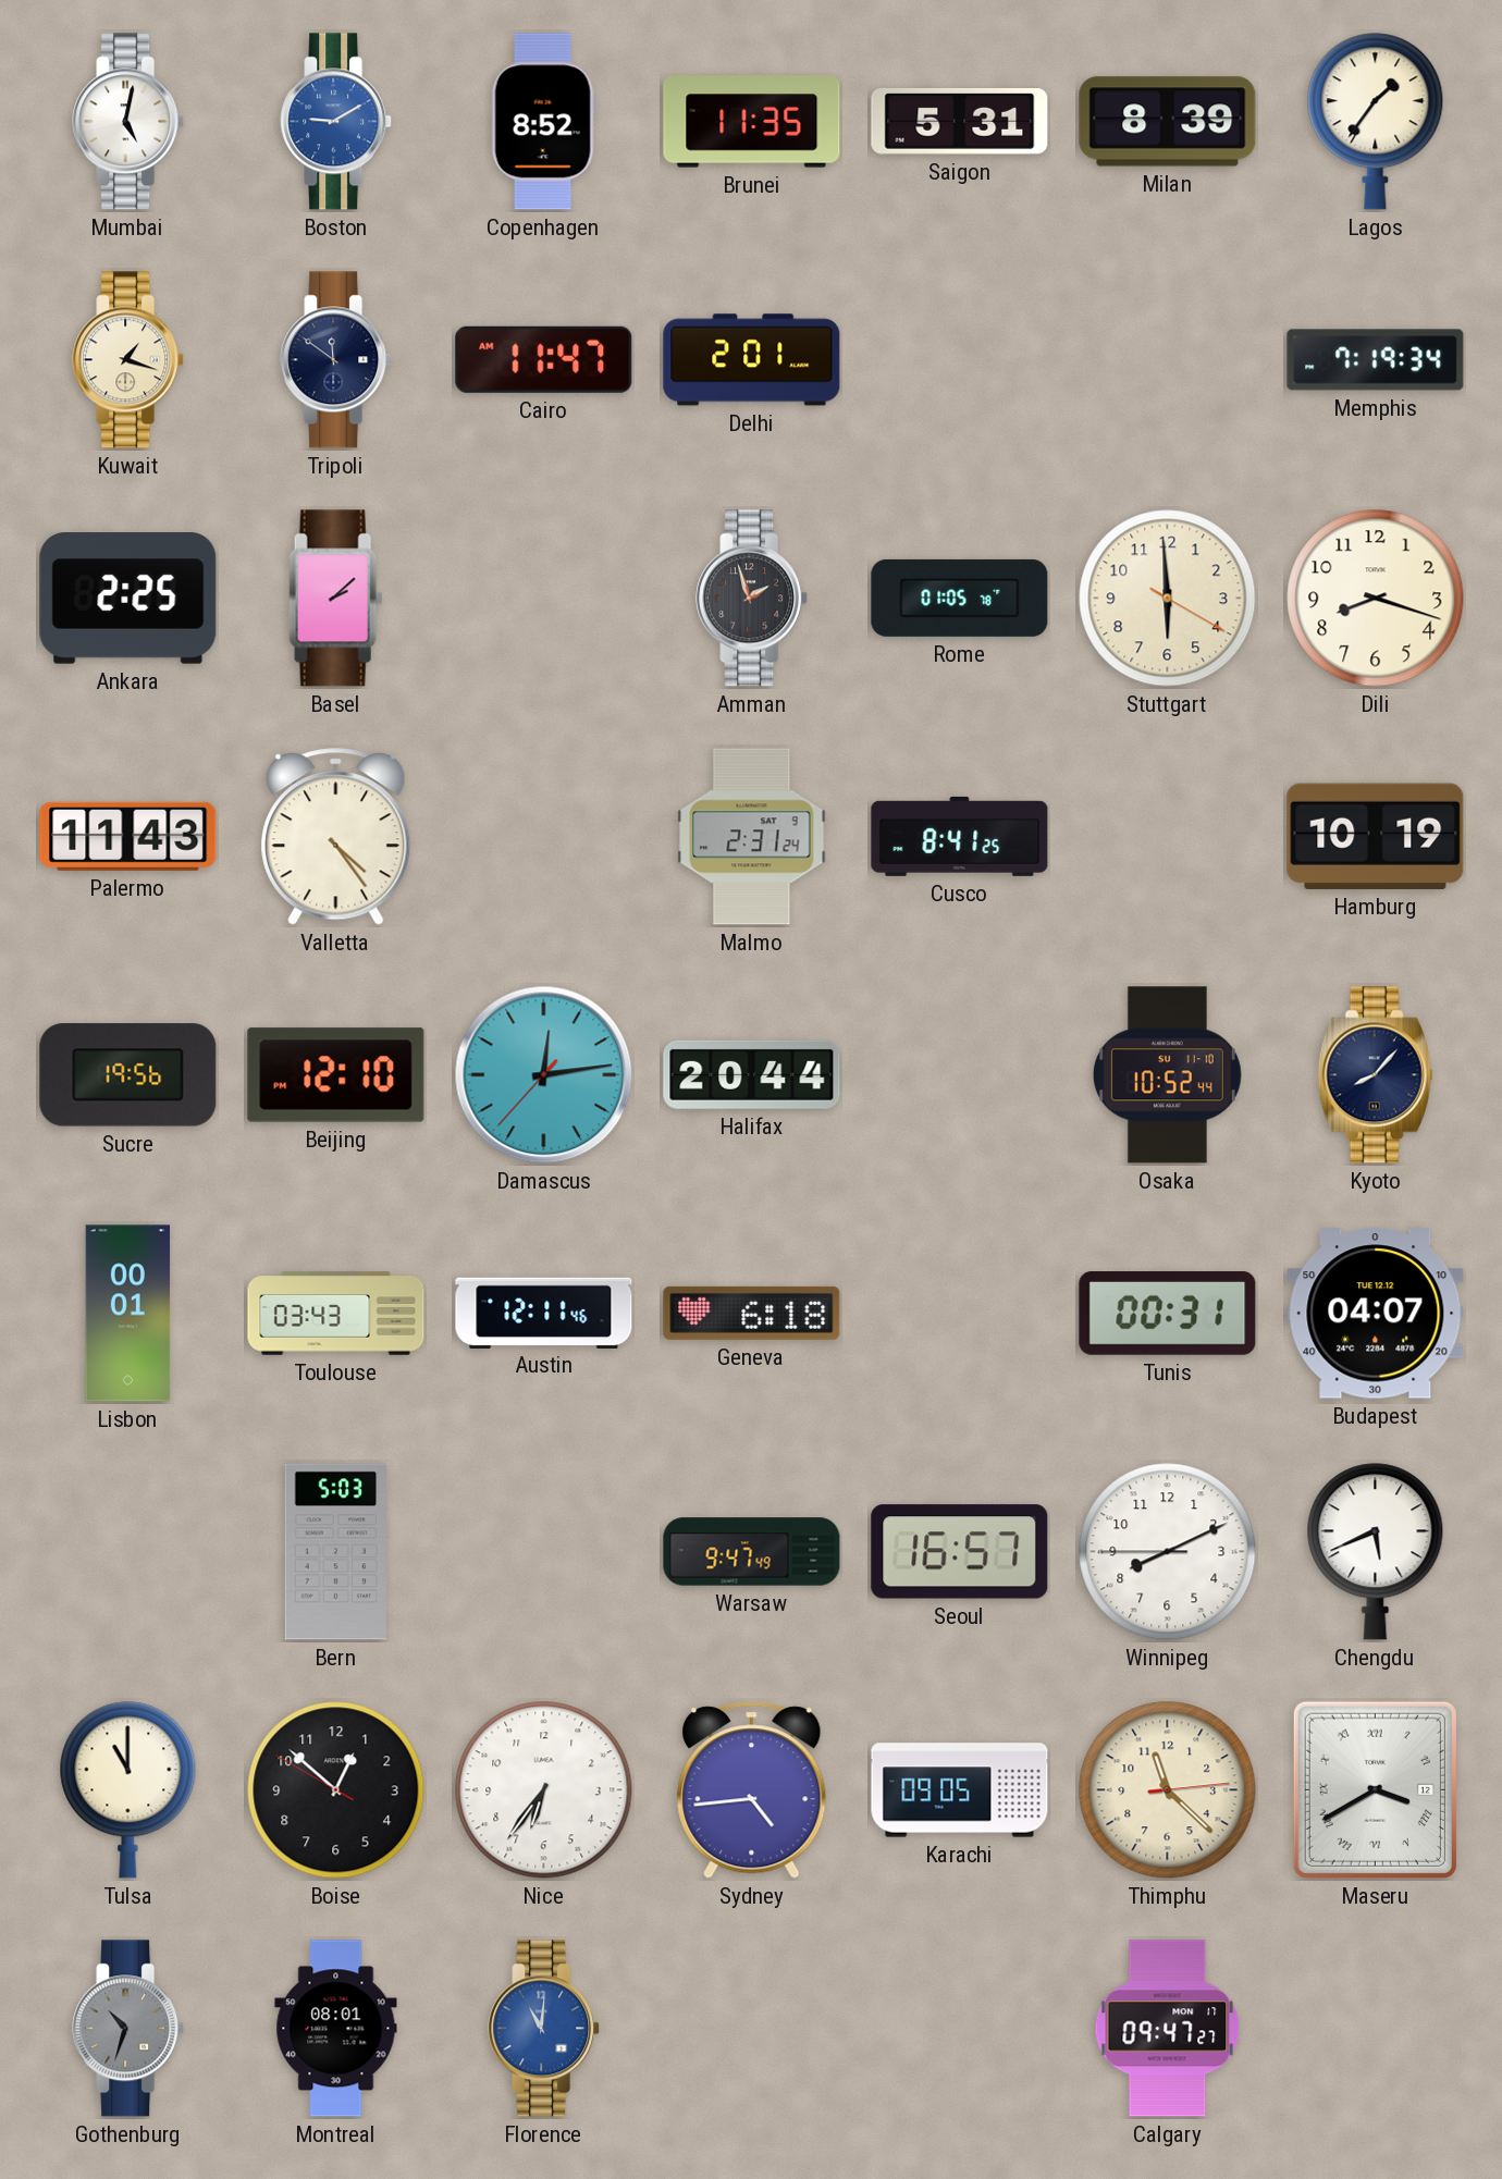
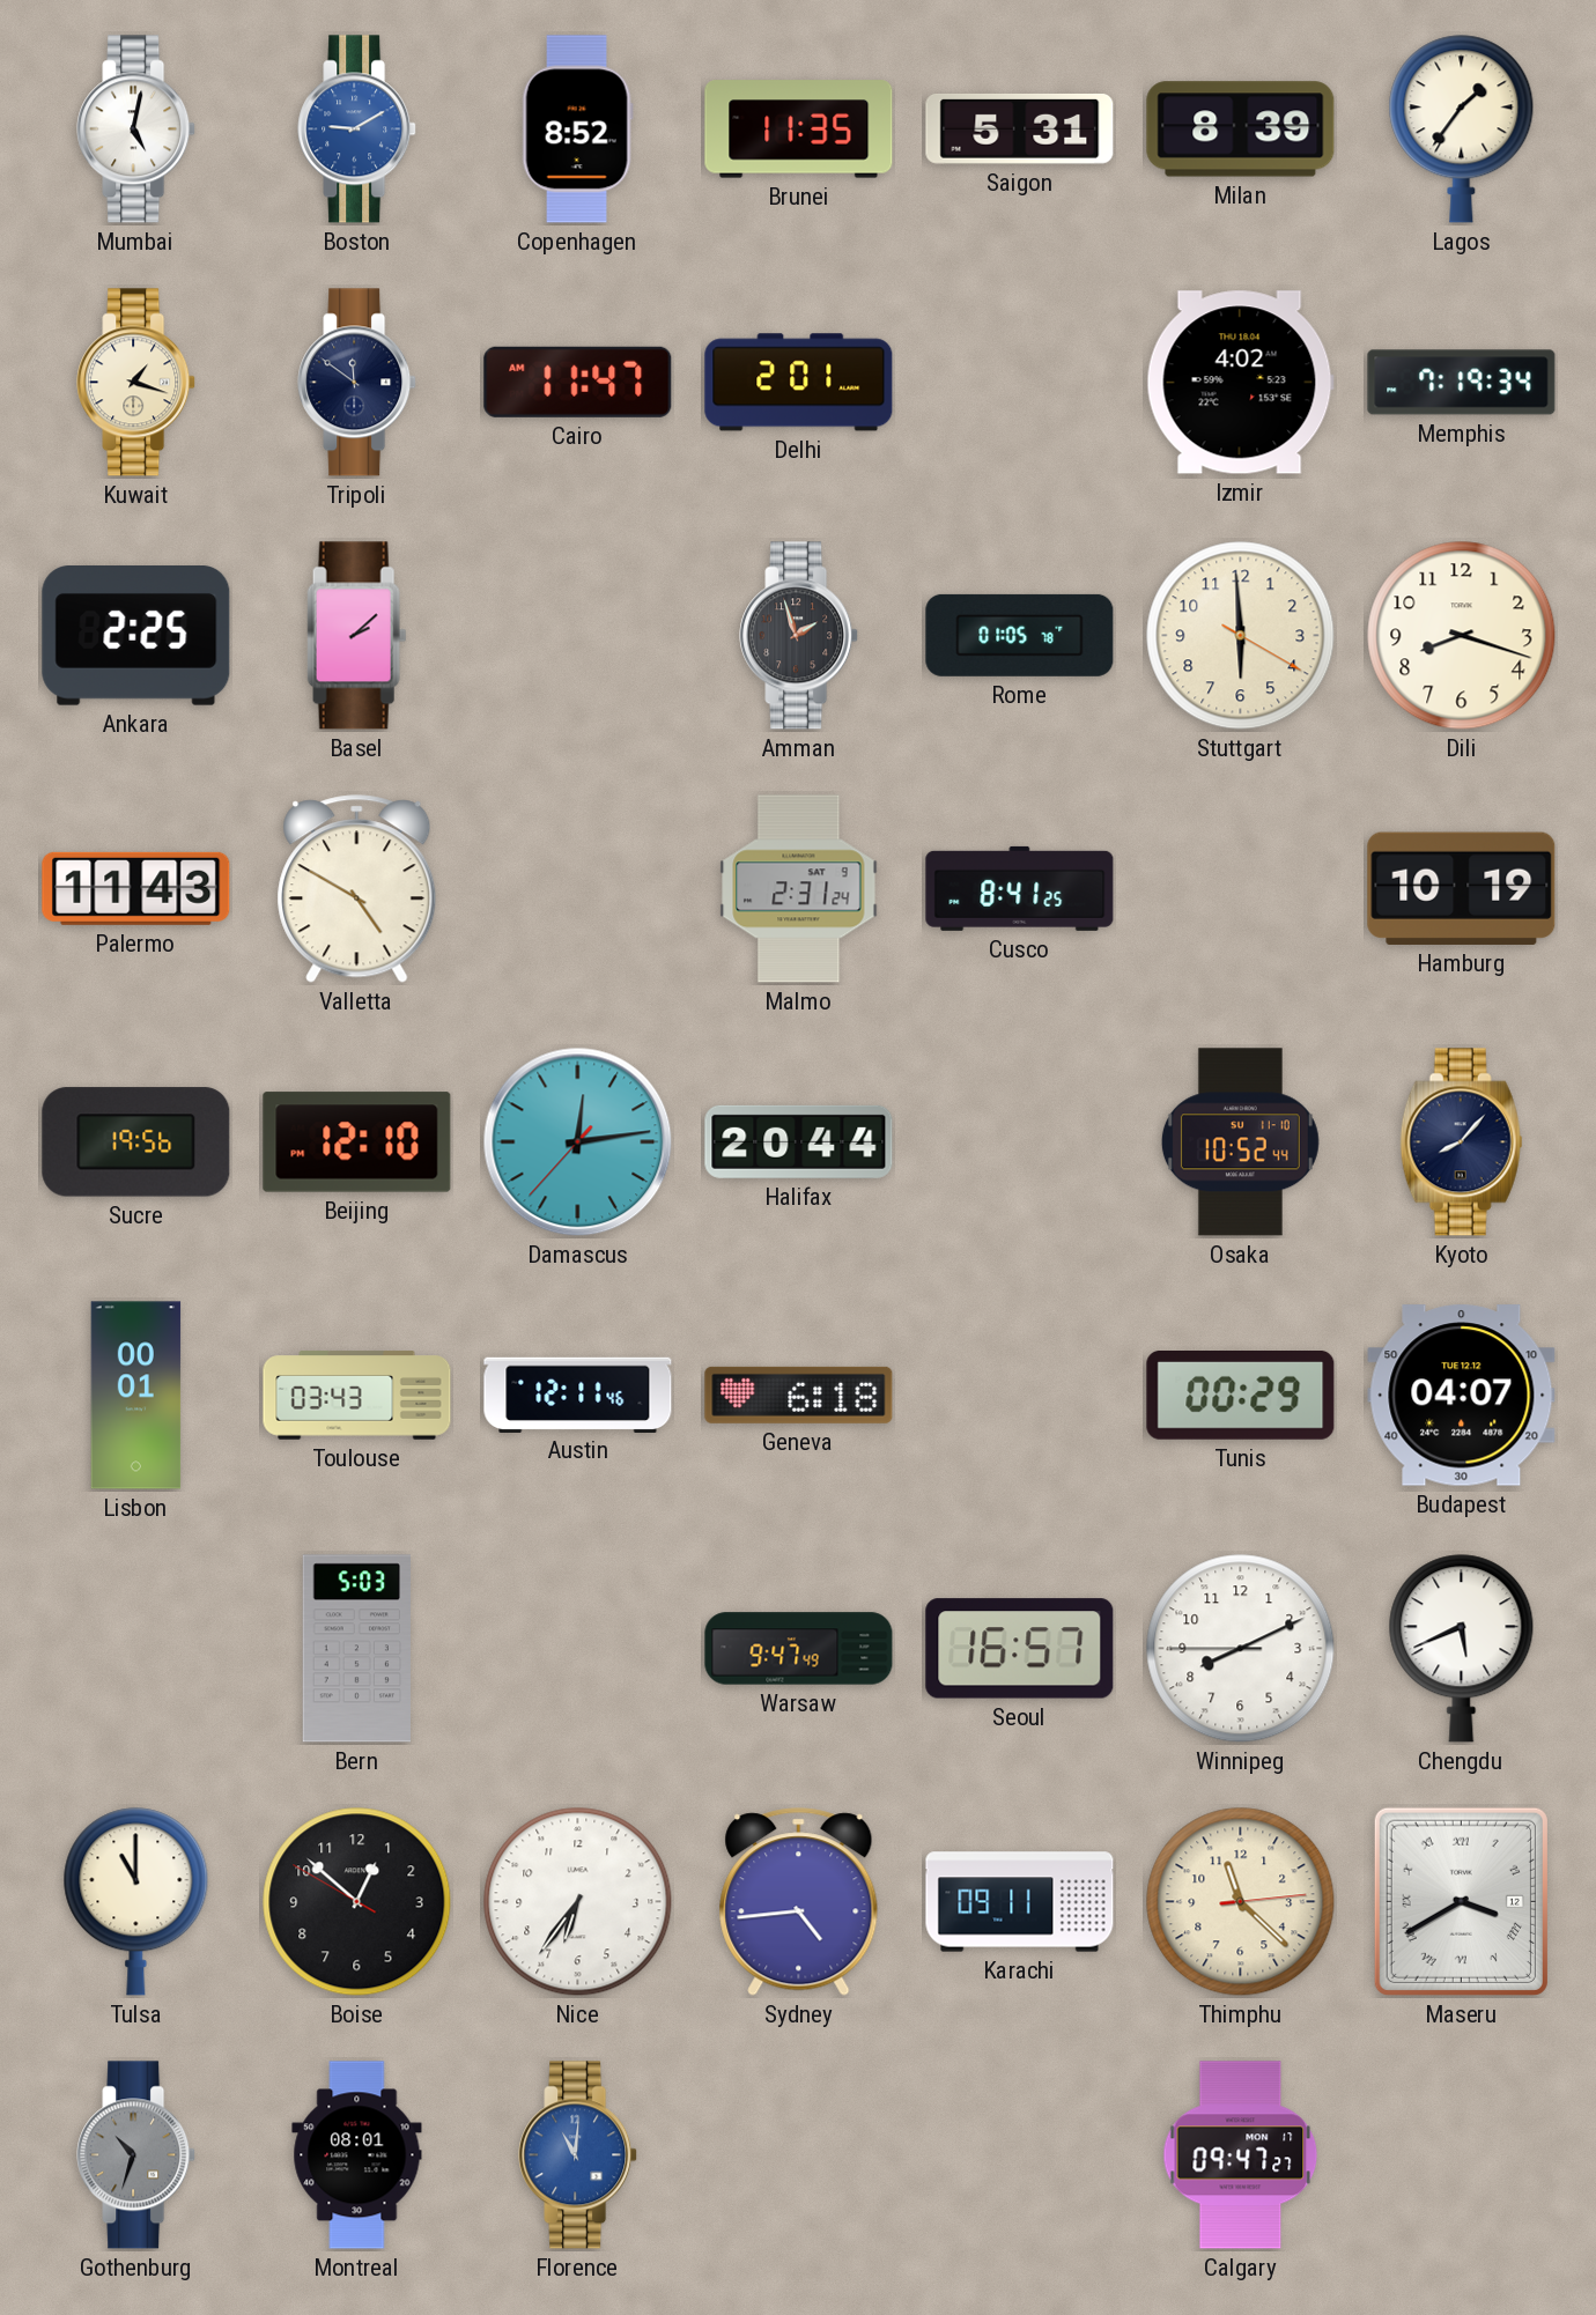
Izmir: none -> 4:02
Valletta: 4:24 -> 4:50
Tunis: 00:31 -> 00:29
Karachi: 09:05 -> 09:11
